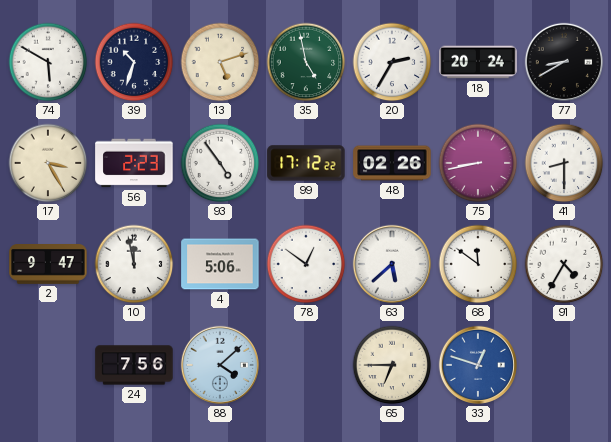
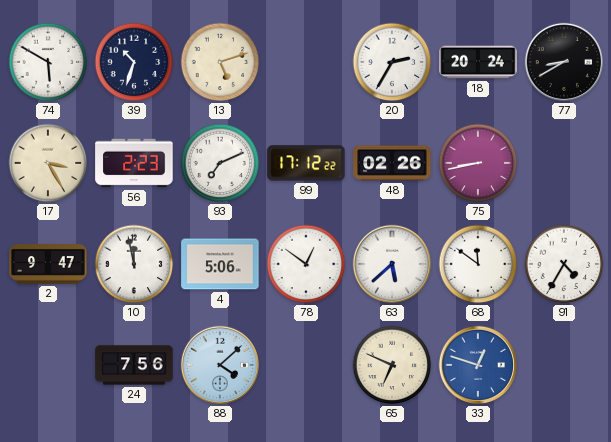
35: 4:58 -> none
93: 4:54 -> 7:11
41: 8:30 -> none
65: 6:45 -> 6:49
